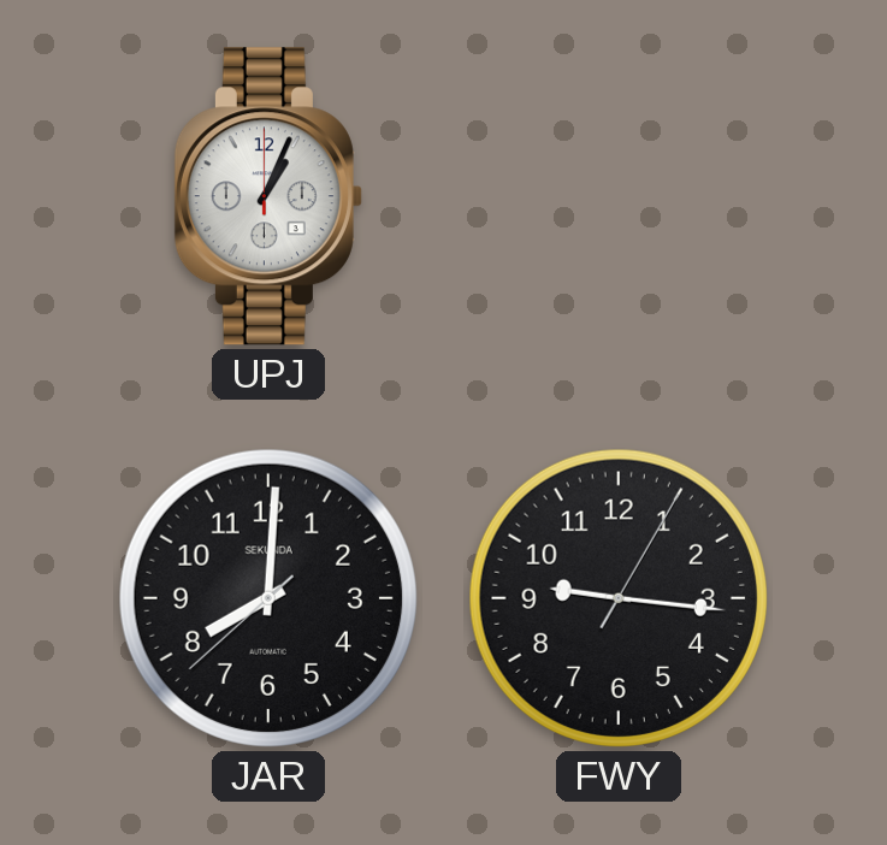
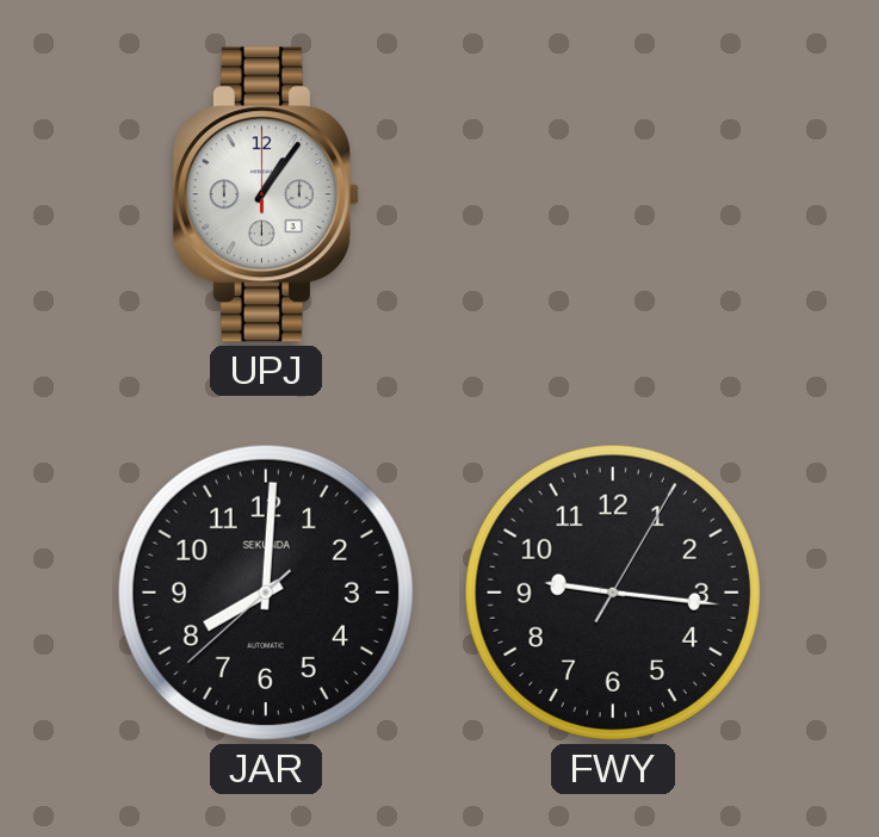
UPJ: 1:04 -> 1:06
